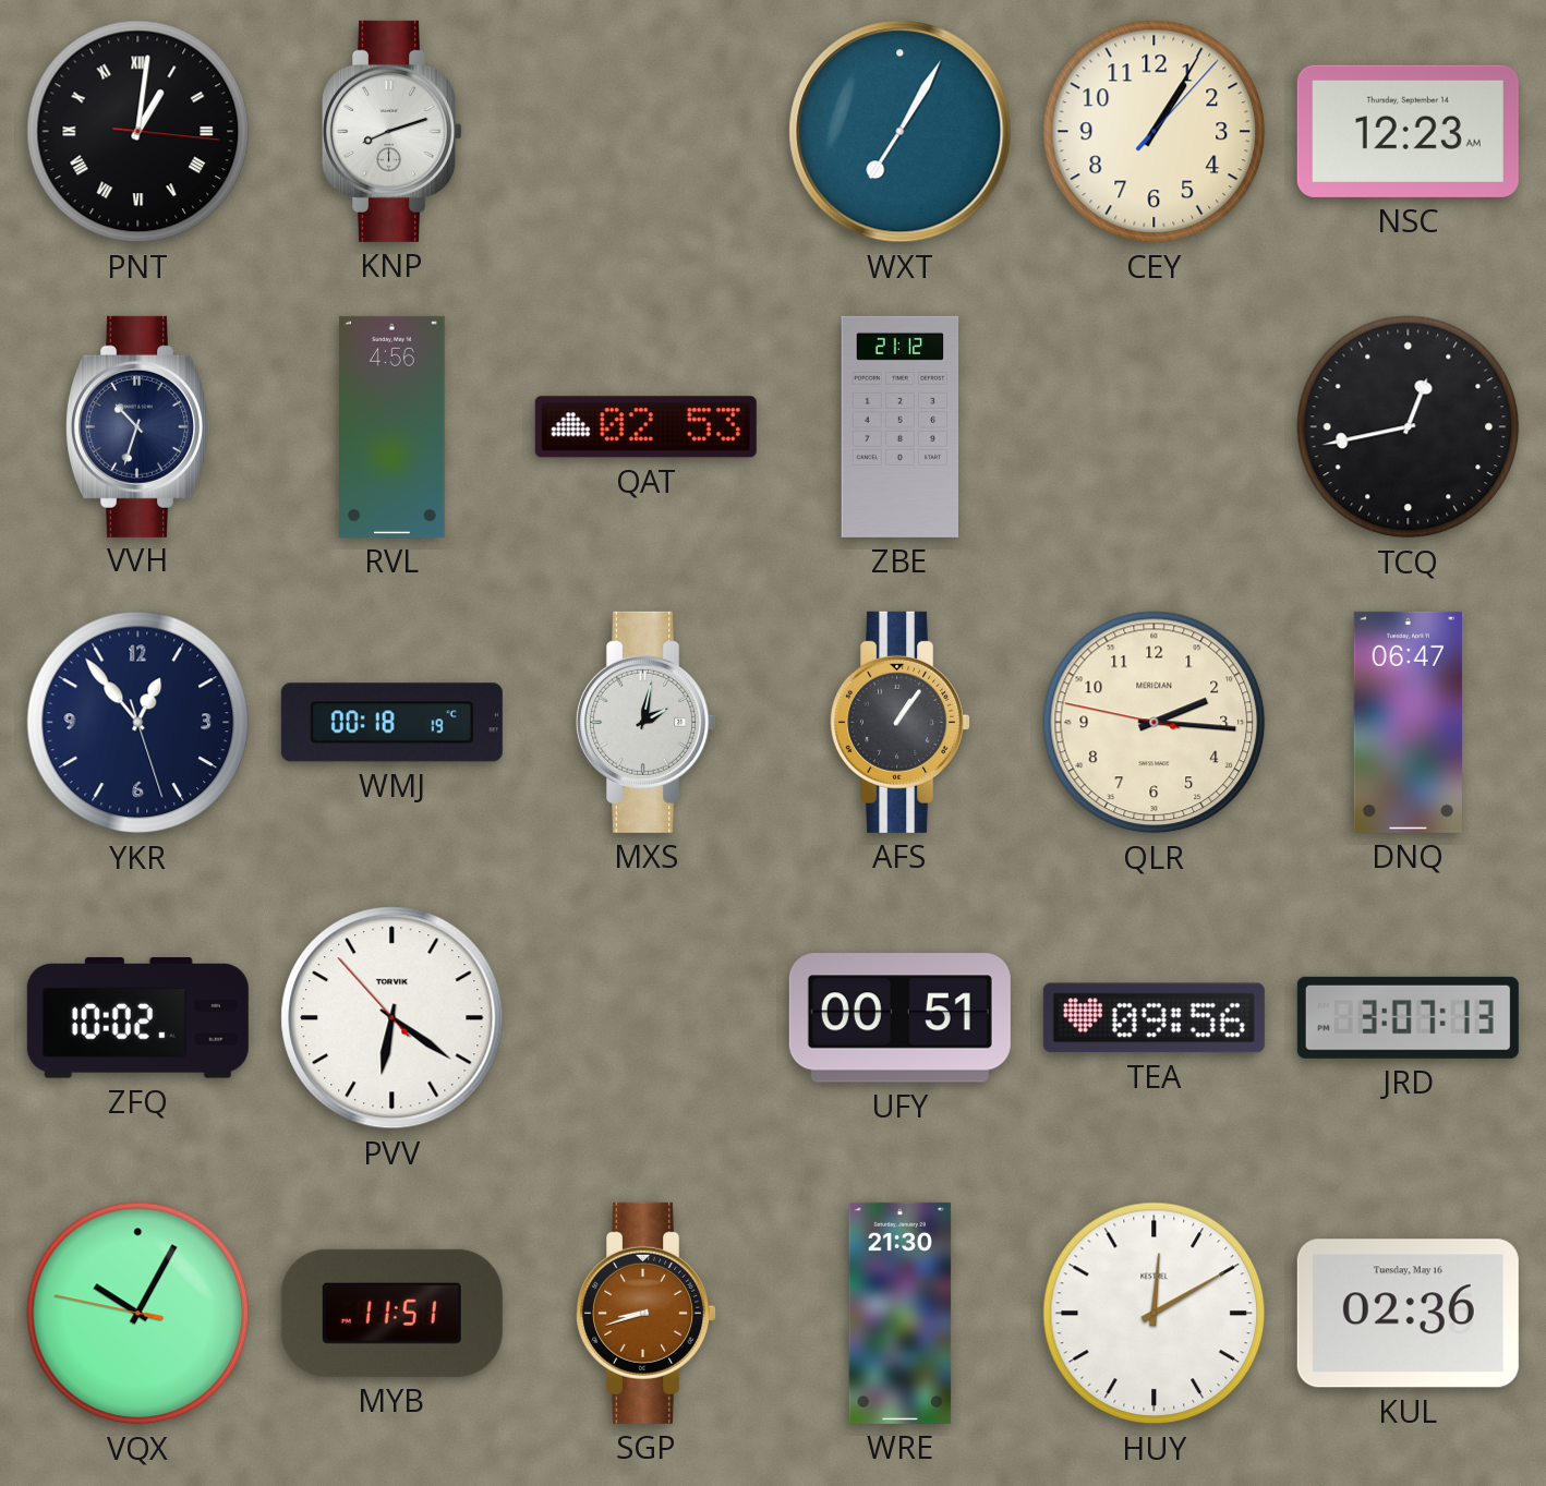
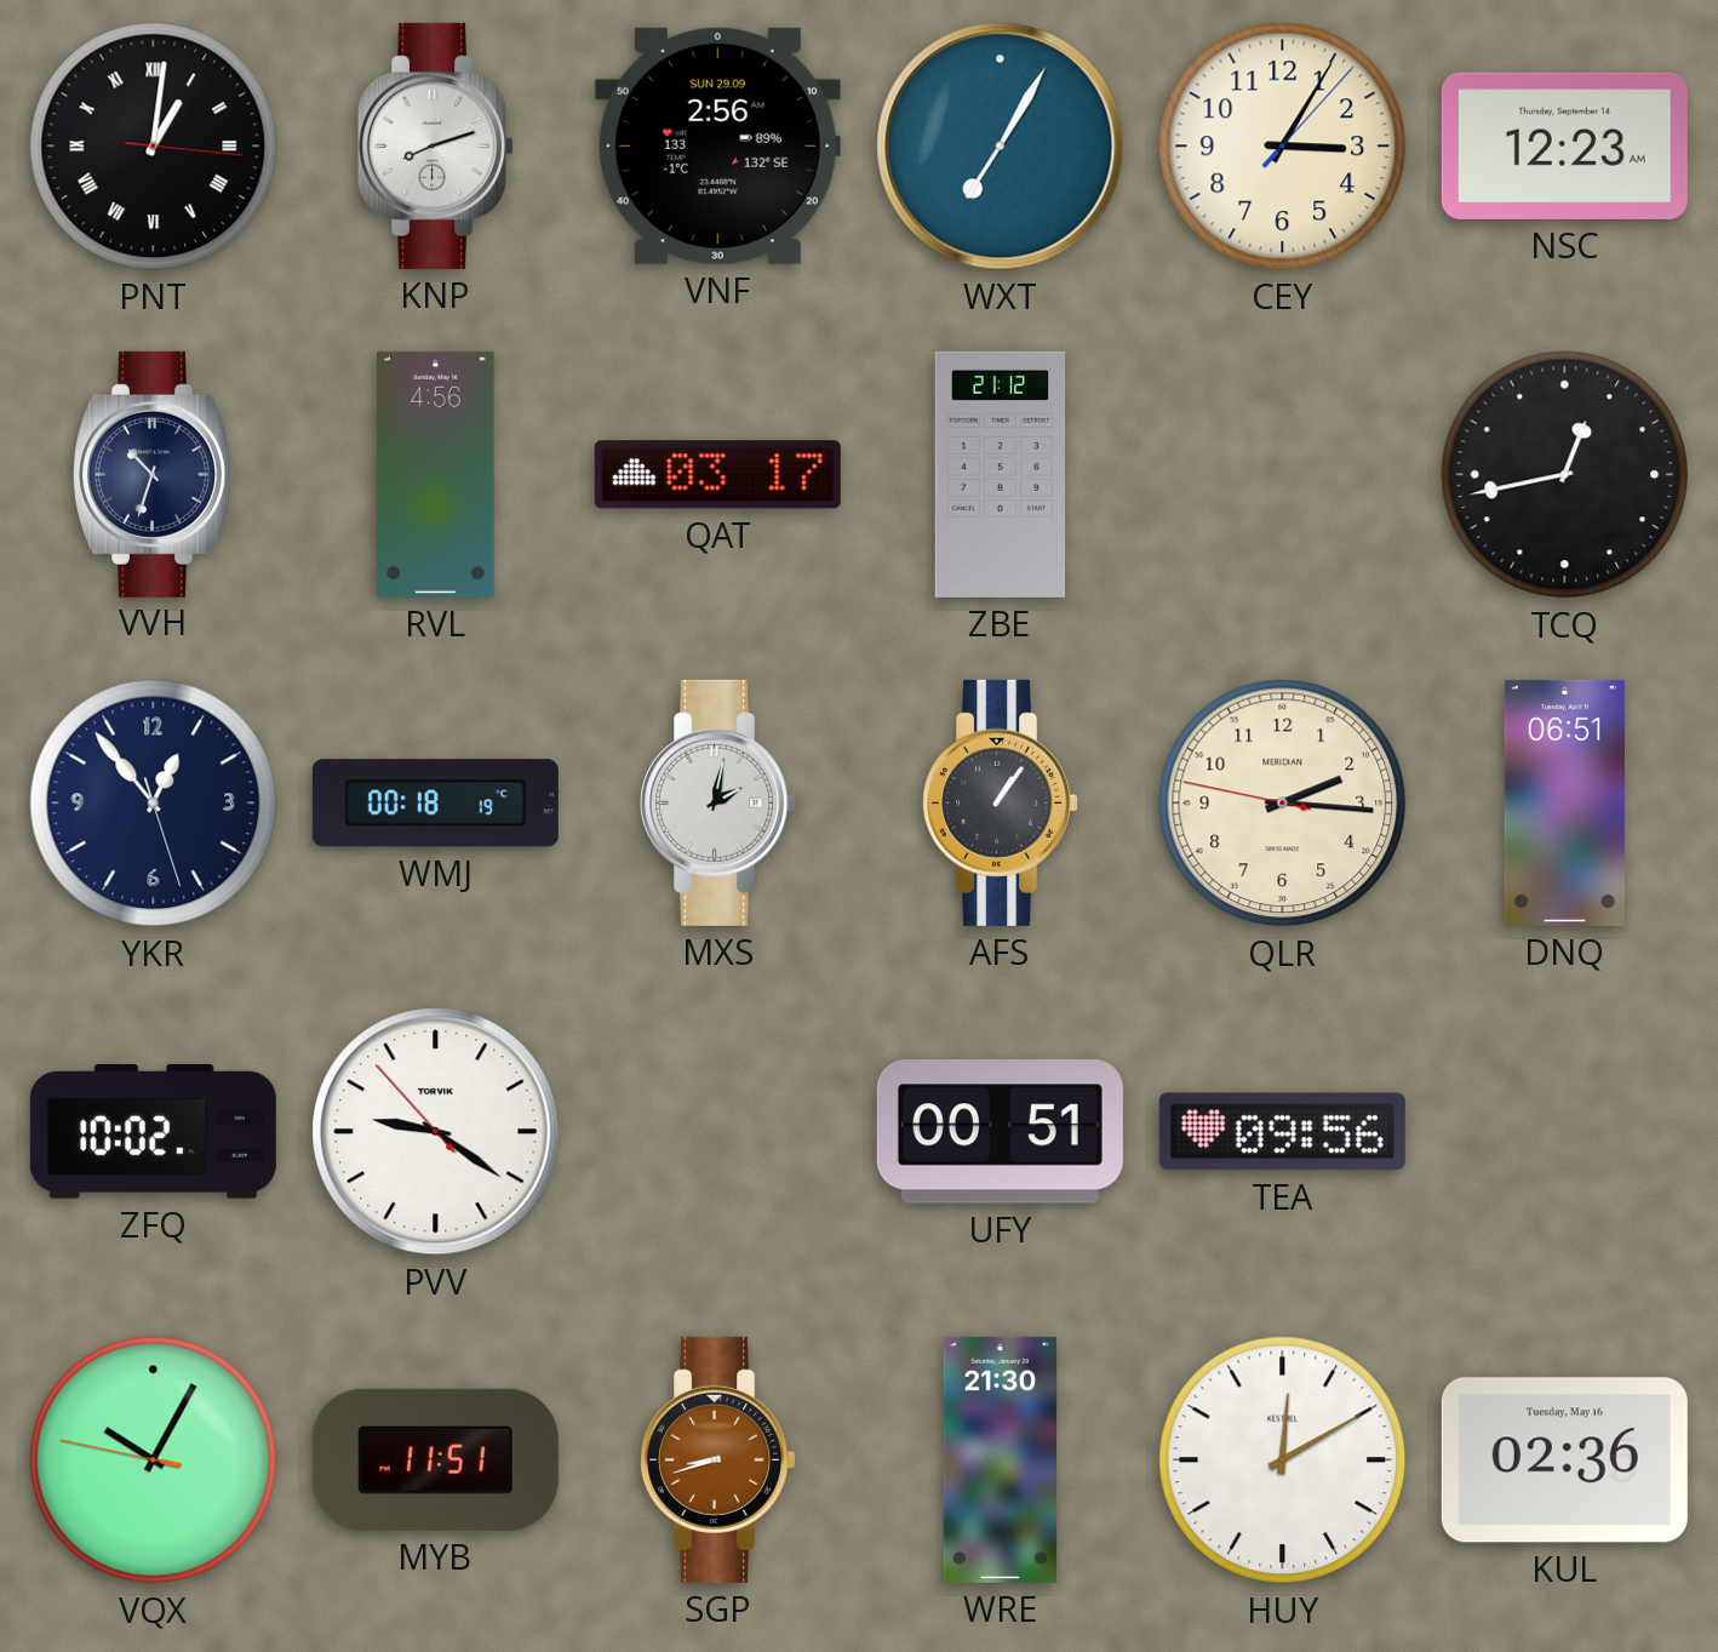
VNF: none -> 2:56
CEY: 1:05 -> 3:05
QAT: 02:53 -> 03:17
DNQ: 06:47 -> 06:51
PVV: 6:20 -> 9:20
JRD: 3:07 -> none
